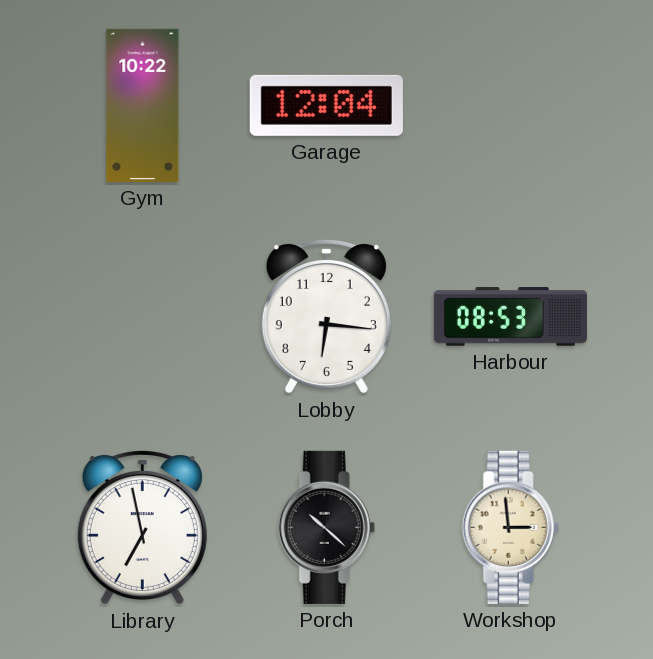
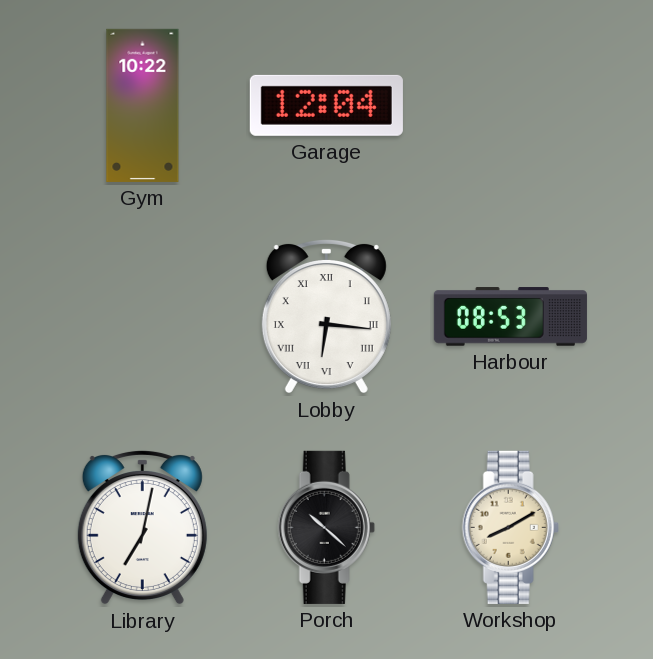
Lobby numerals: Arabic -> Roman
Library: 6:58 -> 7:02
Workshop: 2:59 -> 8:10
